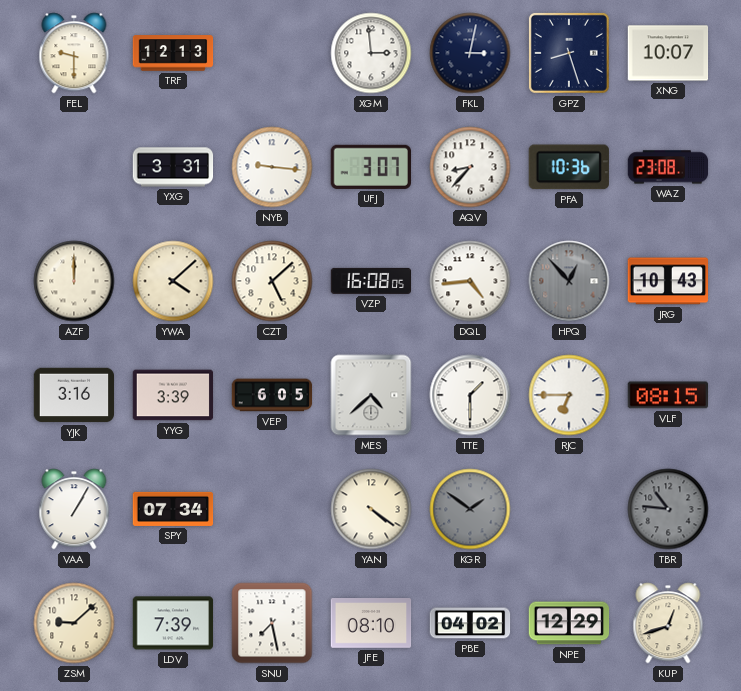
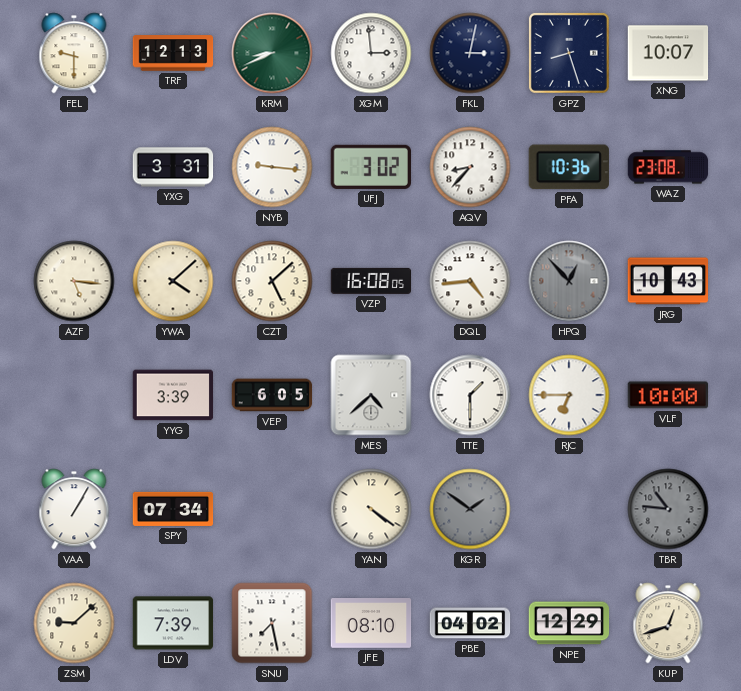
KRM: none -> 8:41
UFJ: 3:07 -> 3:02
AZF: 12:00 -> 5:16
YJK: 3:16 -> none
VLF: 08:15 -> 10:00
